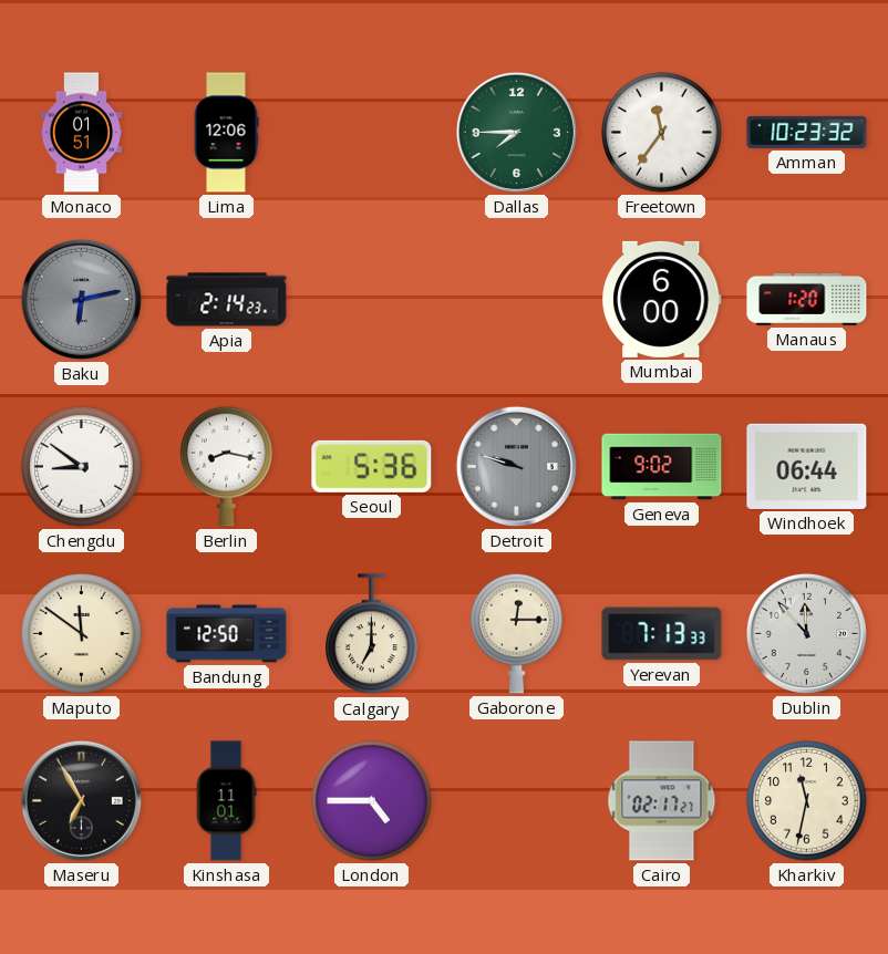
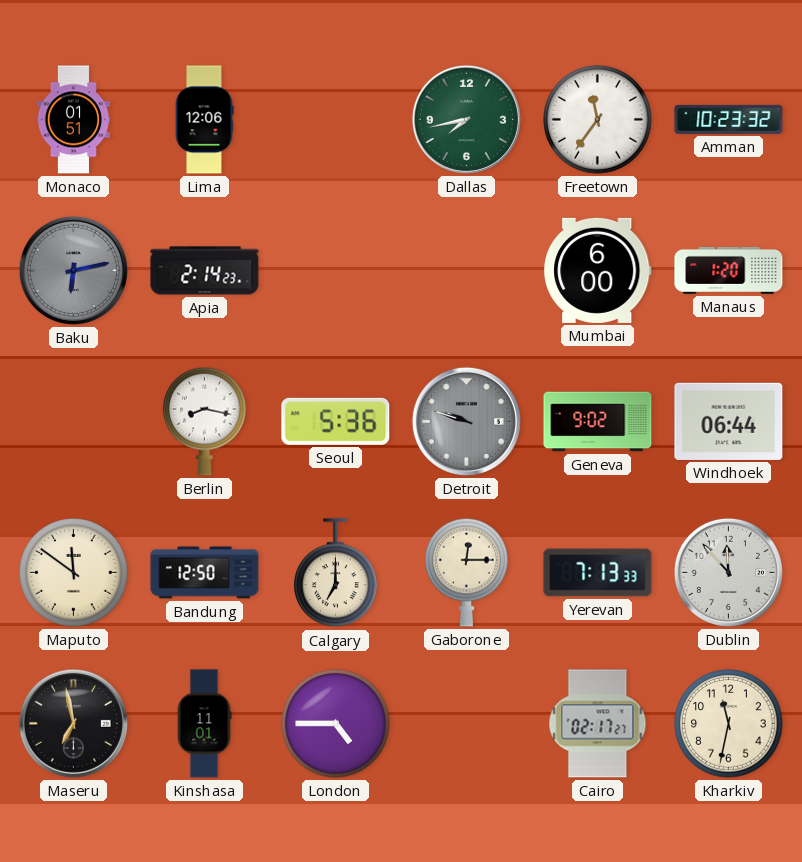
Dallas: 7:45 -> 7:43
Chengdu: 8:51 -> none
Maseru: 6:55 -> 6:58
